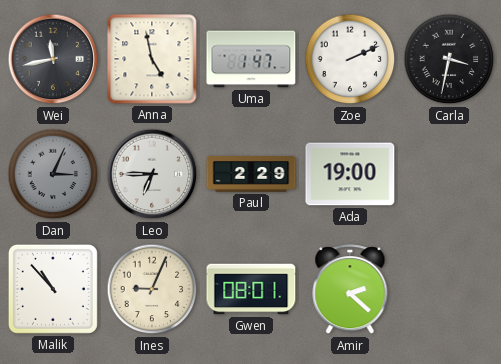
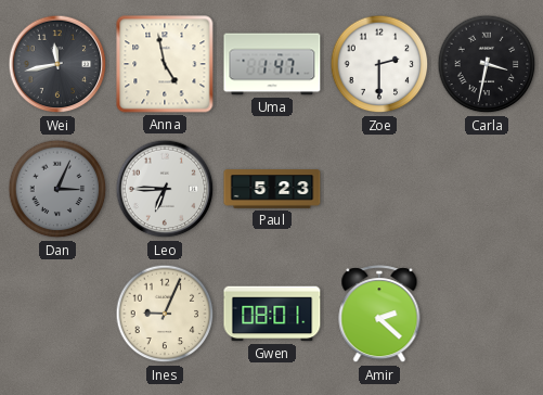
Zoe: 2:11 -> 2:30
Paul: 2:29 -> 5:23
Ada: 19:00 -> none
Malik: 10:53 -> none
